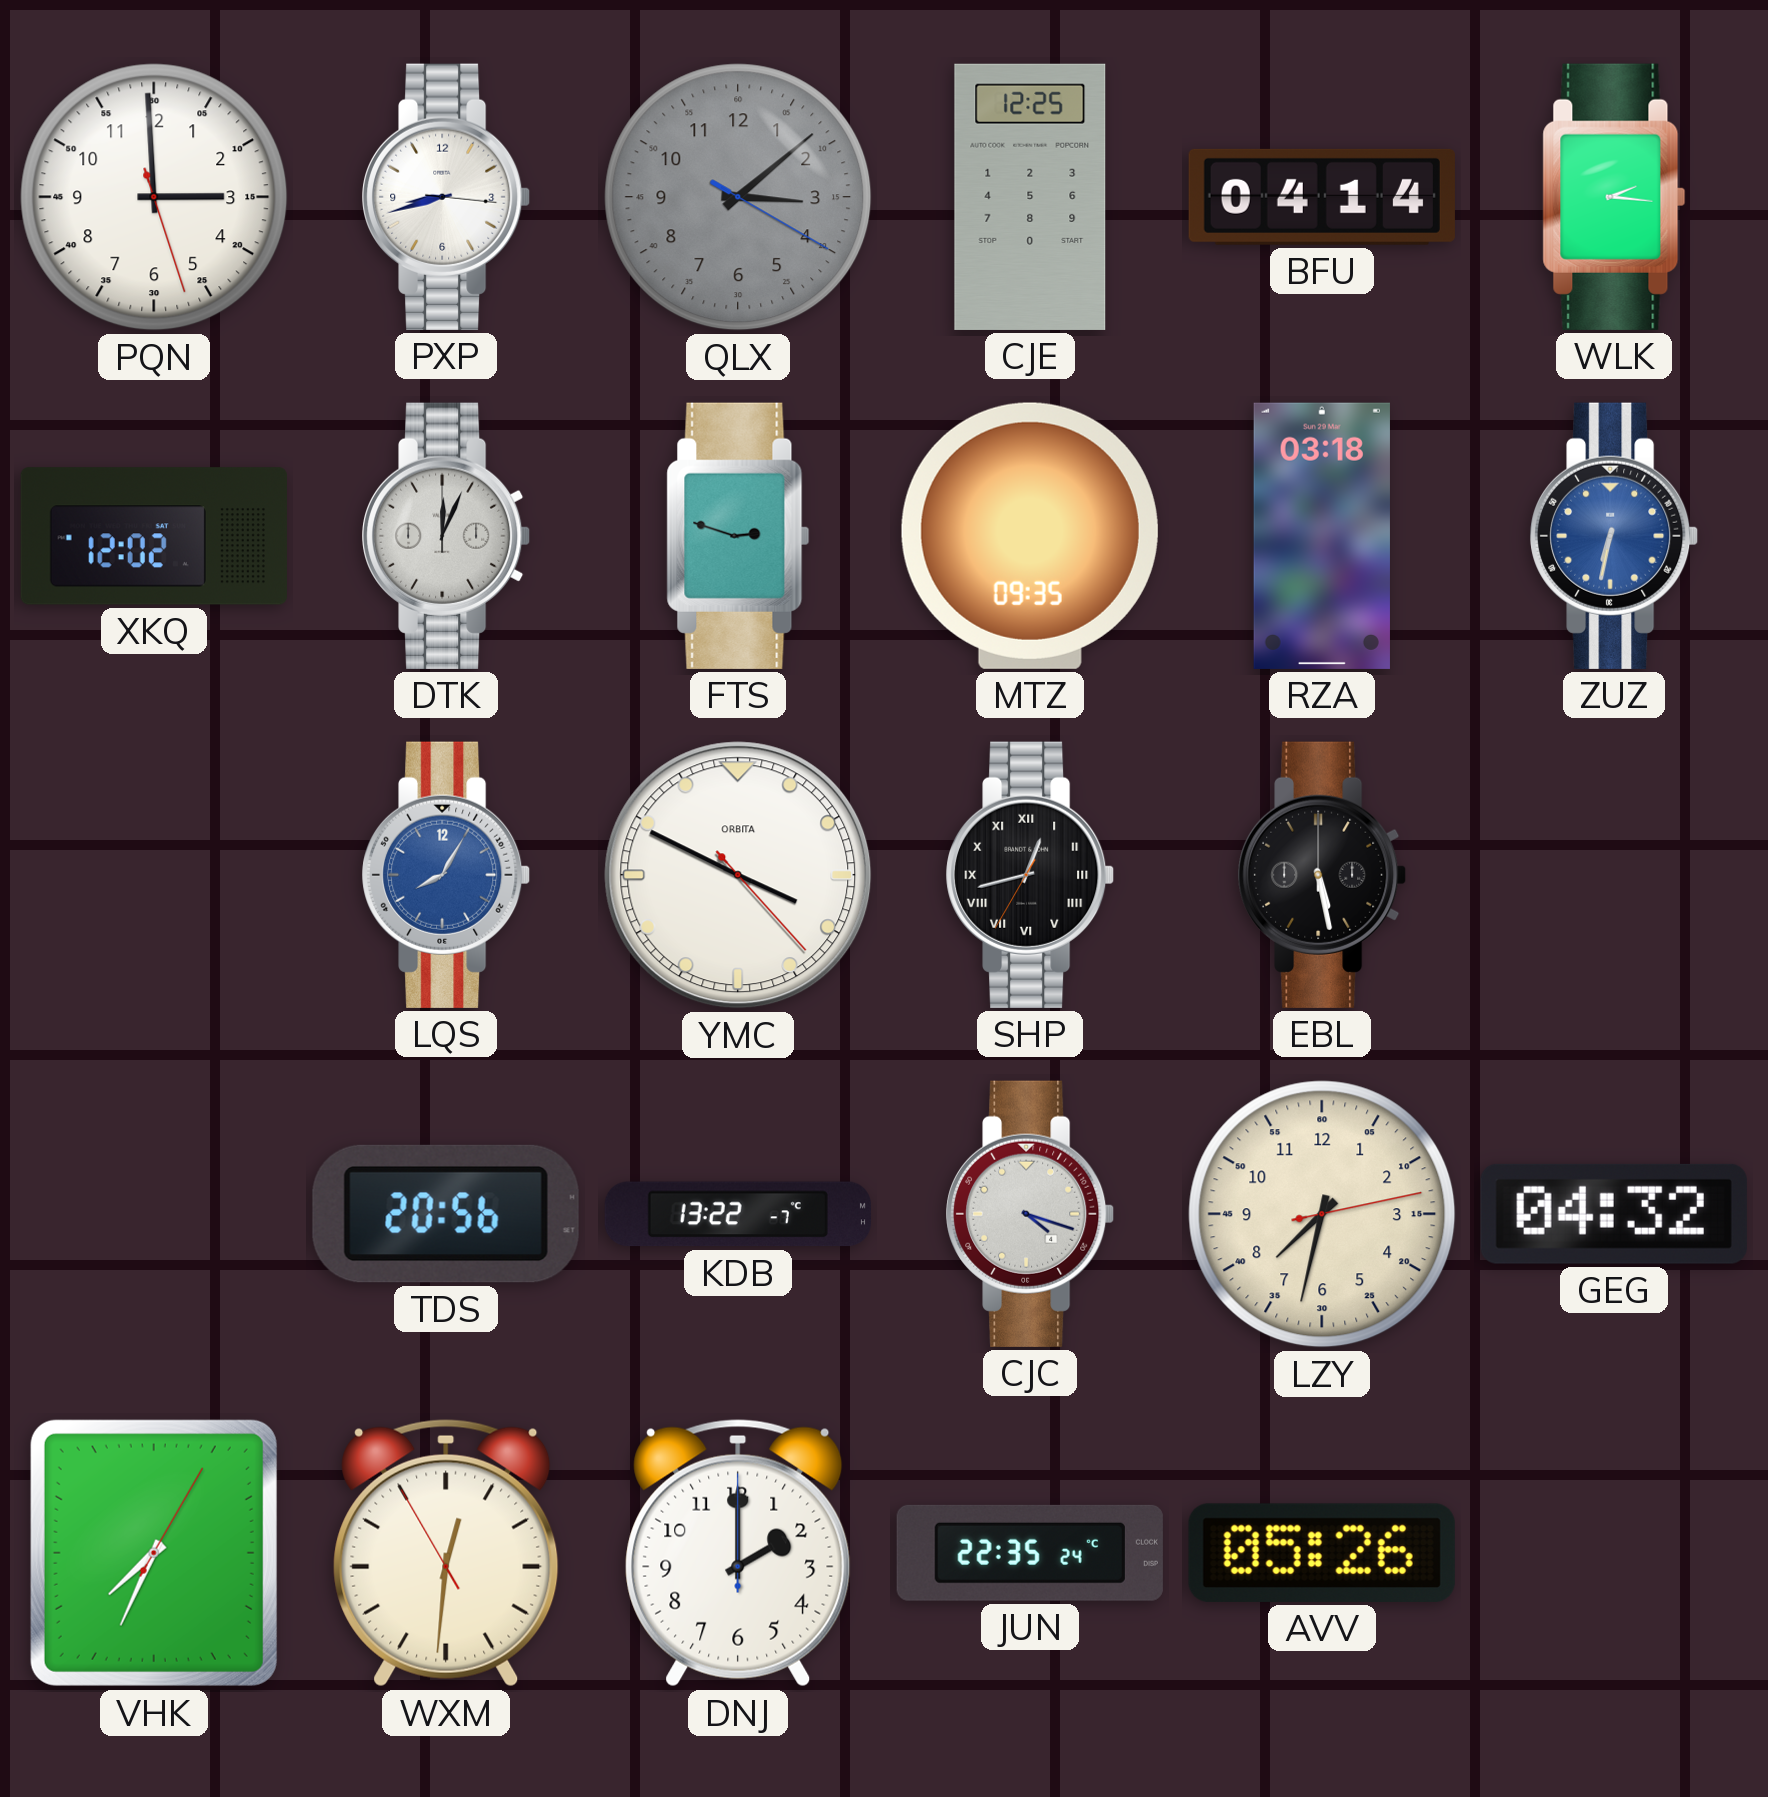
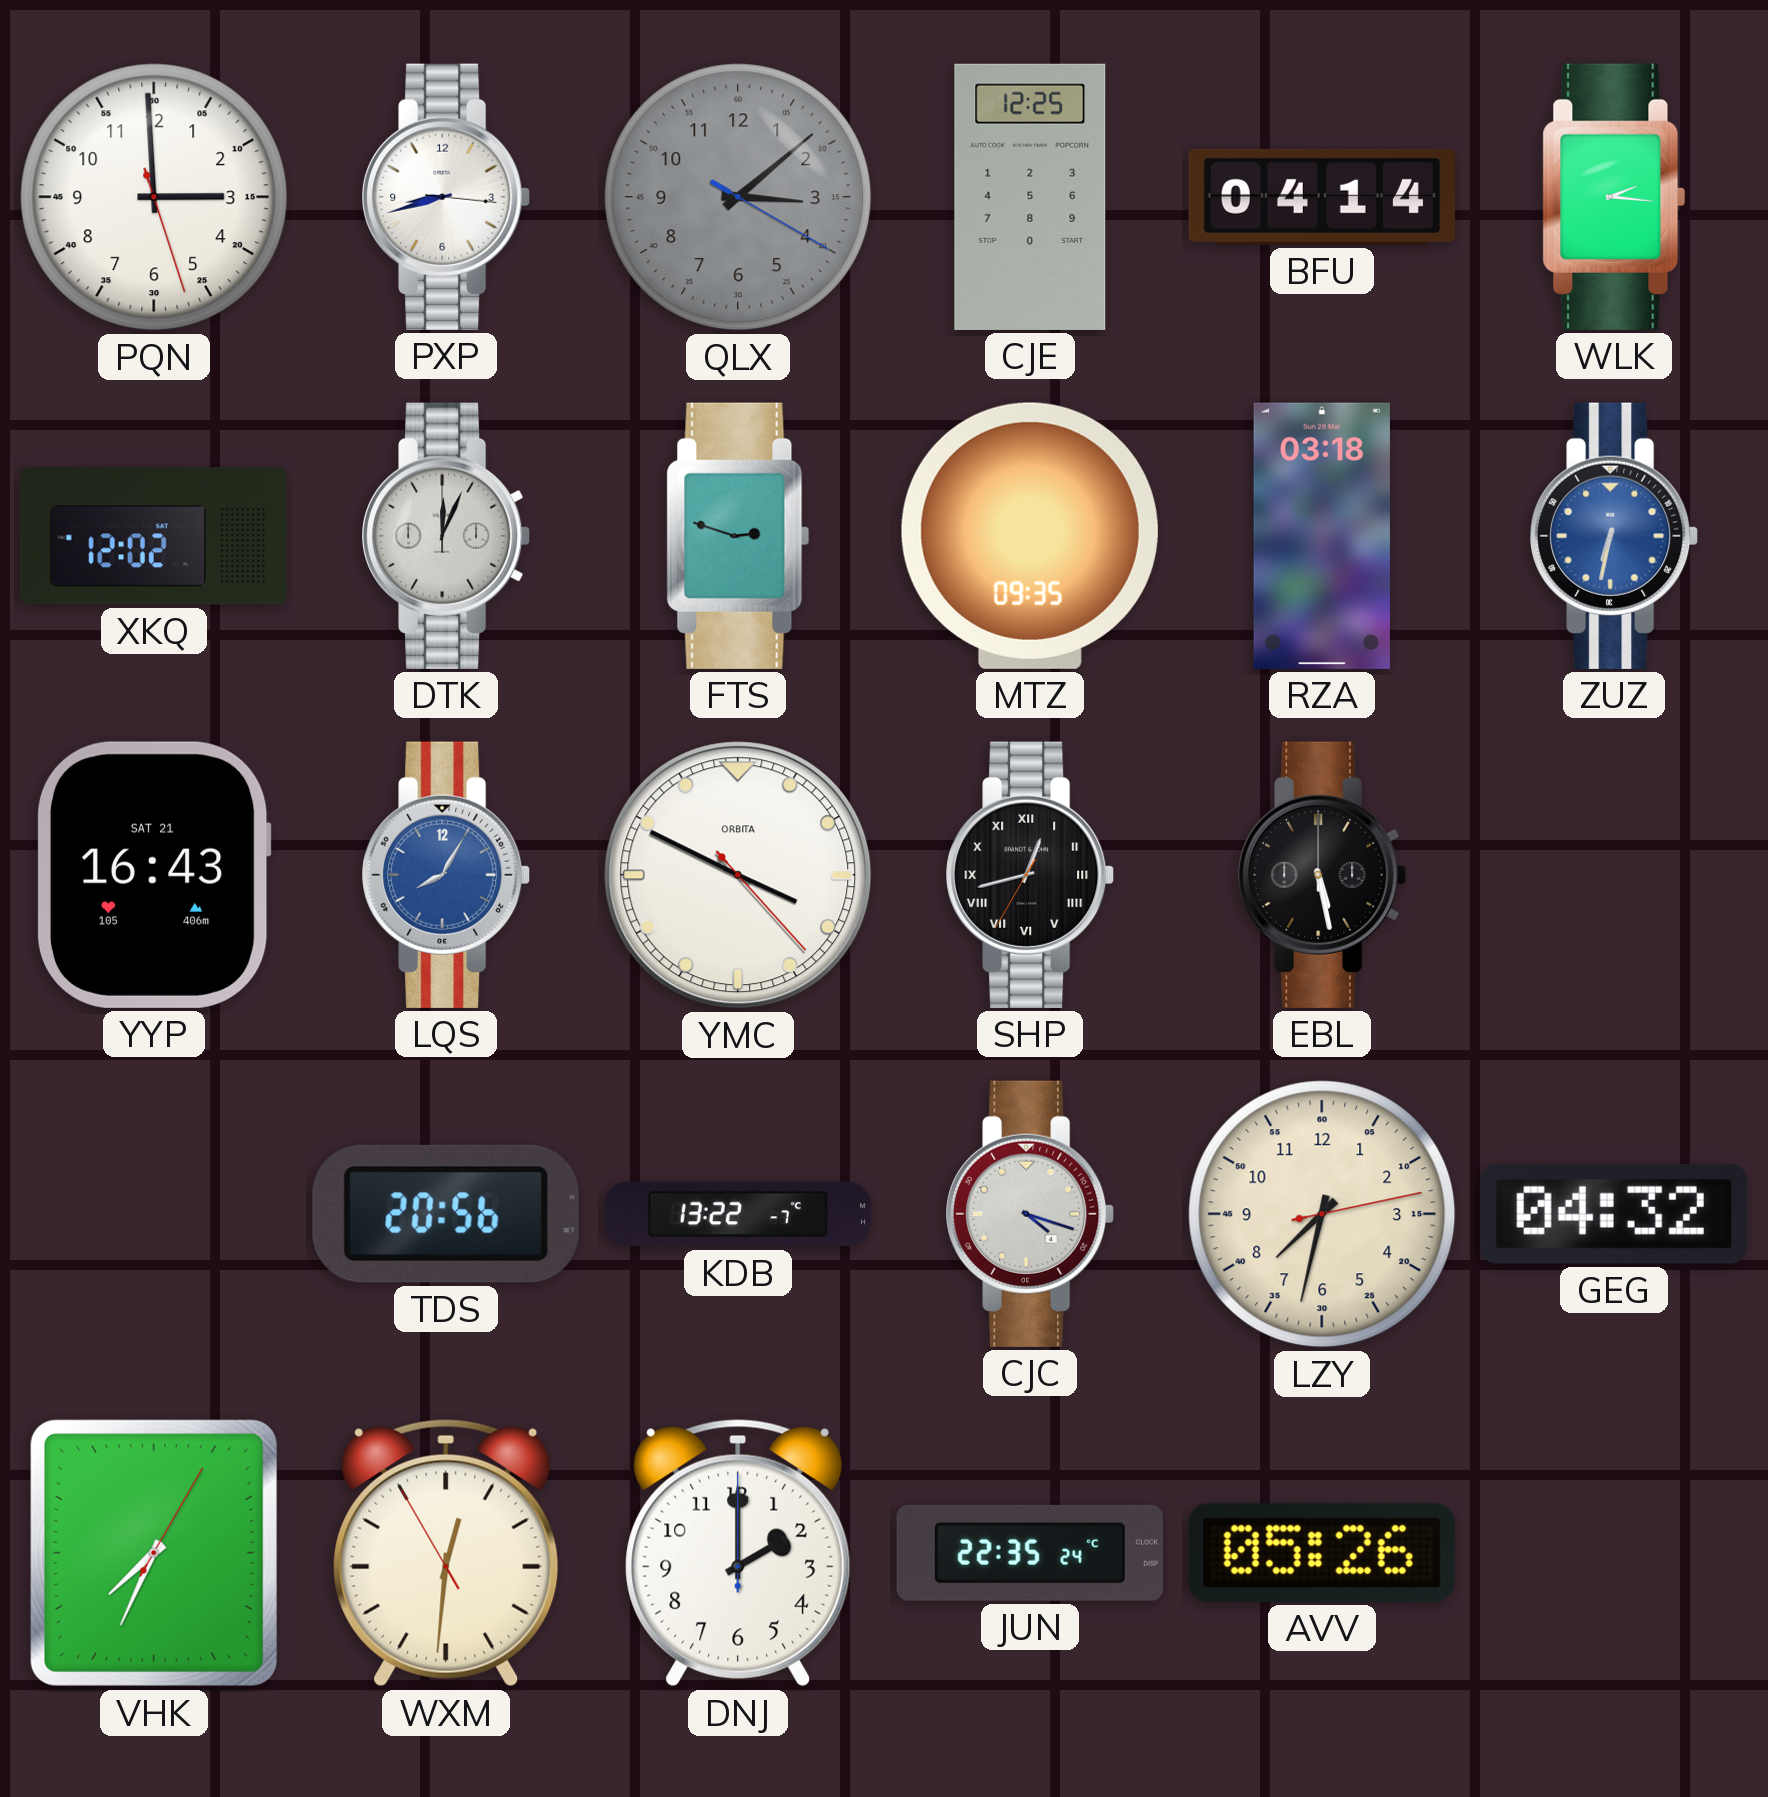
YYP: none -> 16:43
